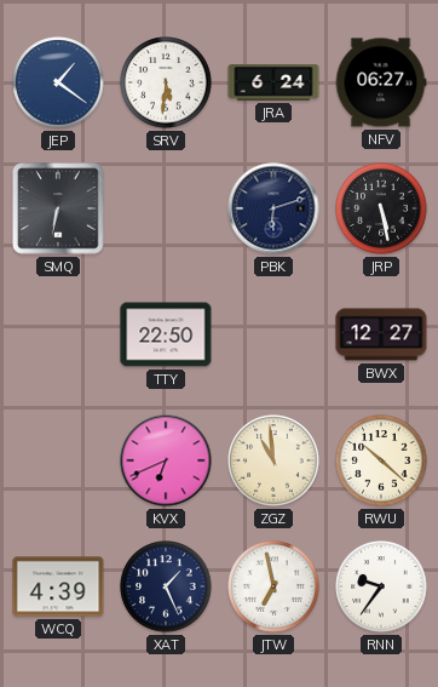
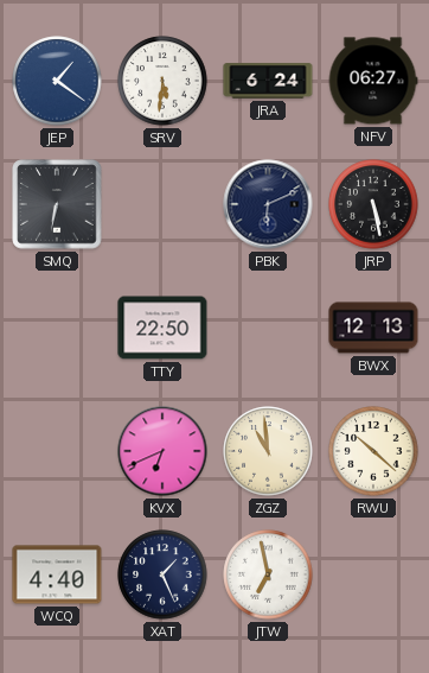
PBK: 6:12 -> 6:11
BWX: 12:27 -> 12:13
WCQ: 4:39 -> 4:40
RNN: 9:36 -> none
